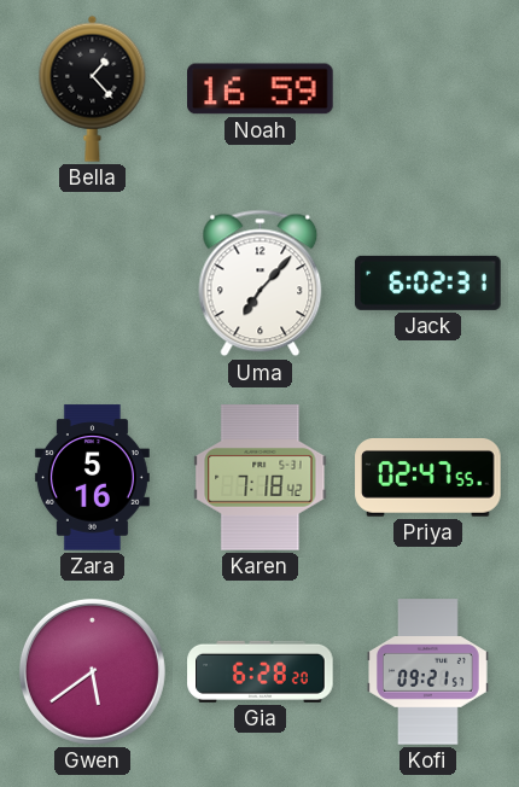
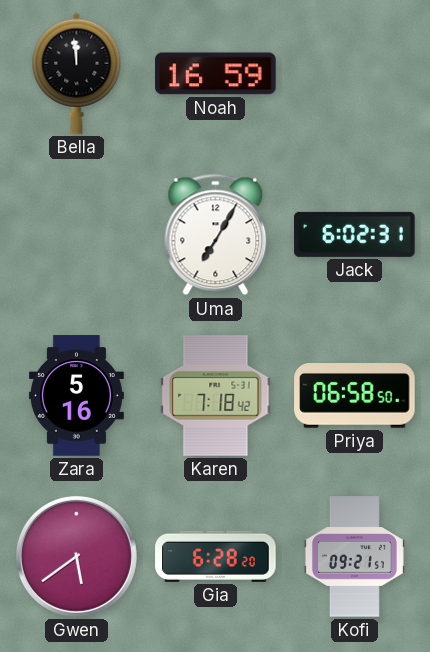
Bella: 1:23 -> 11:59
Uma: 7:07 -> 7:05
Priya: 02:47 -> 06:58
